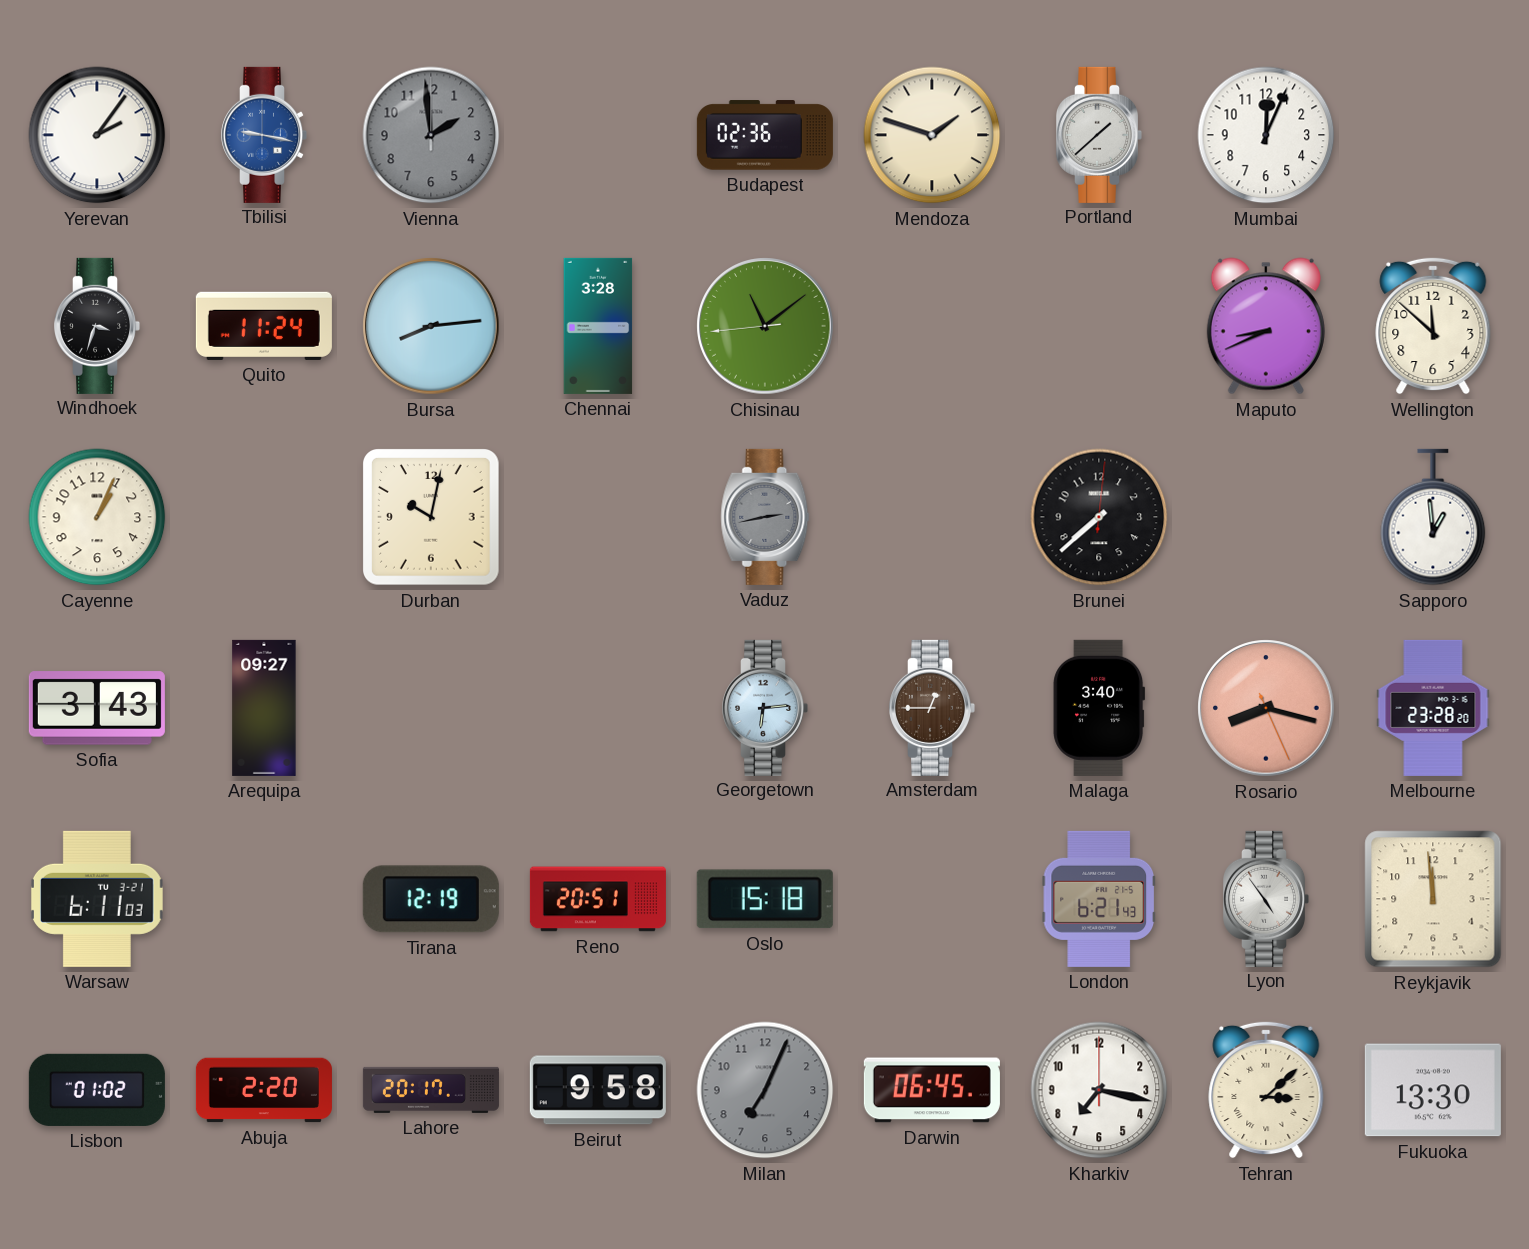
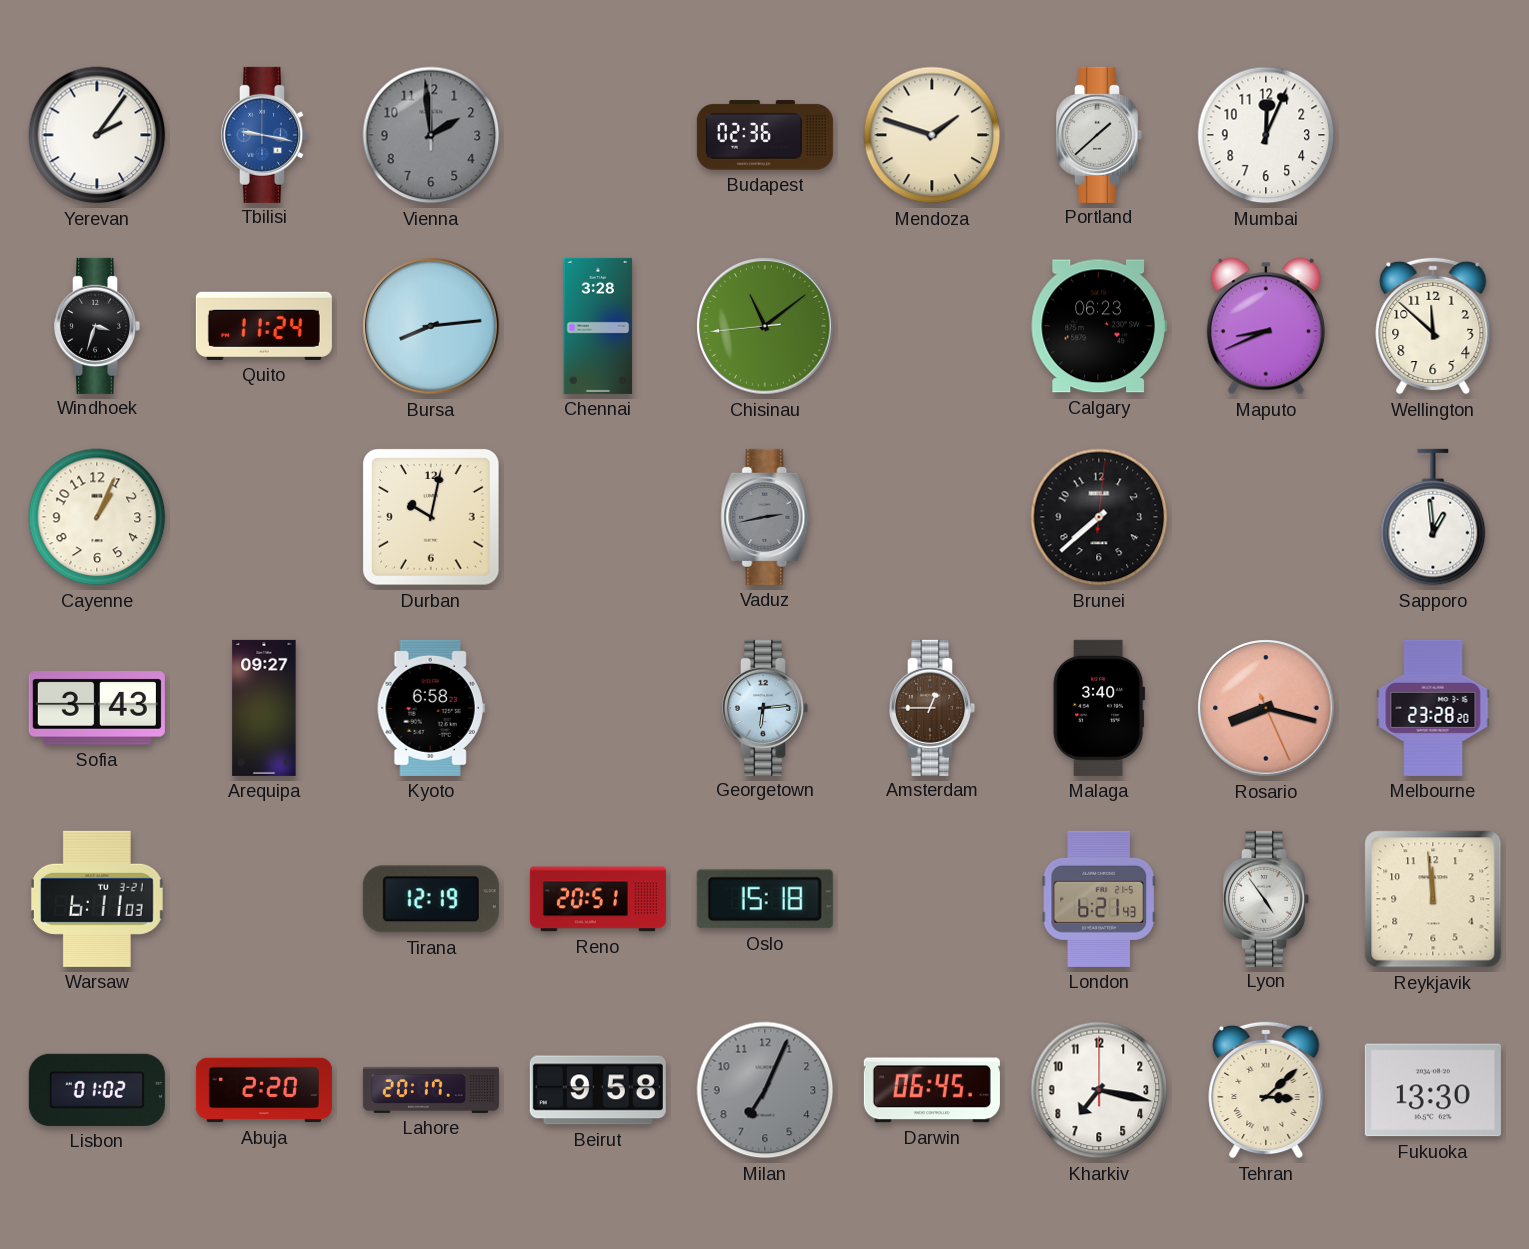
Calgary: none -> 06:23
Kyoto: none -> 6:58
